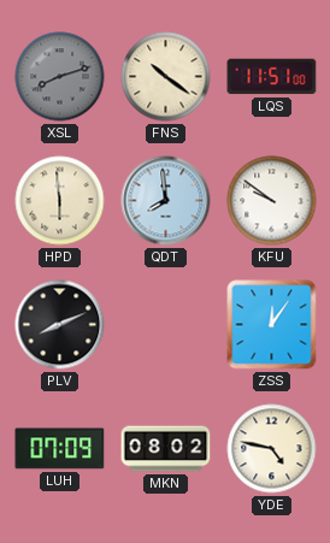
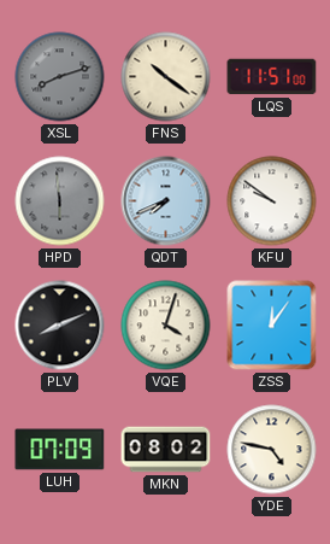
HPD dial: cream -> grey
QDT: 7:59 -> 7:41
VQE: none -> 4:03
